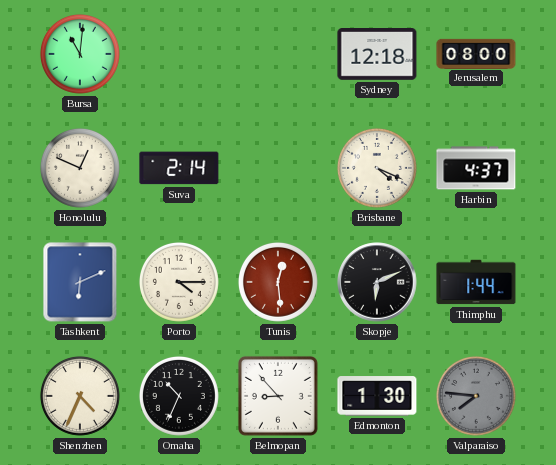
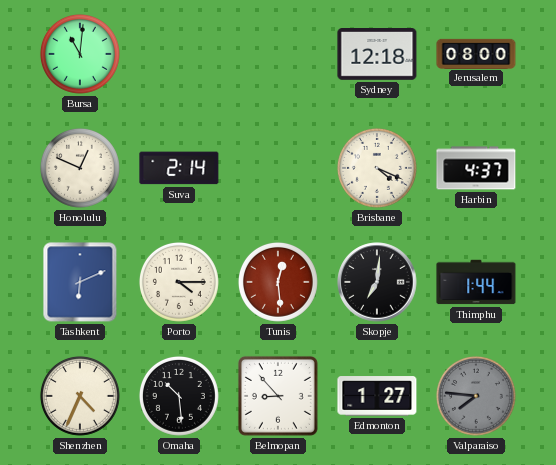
Skopje: 6:11 -> 7:01
Omaha: 10:34 -> 10:29
Edmonton: 1:30 -> 1:27
